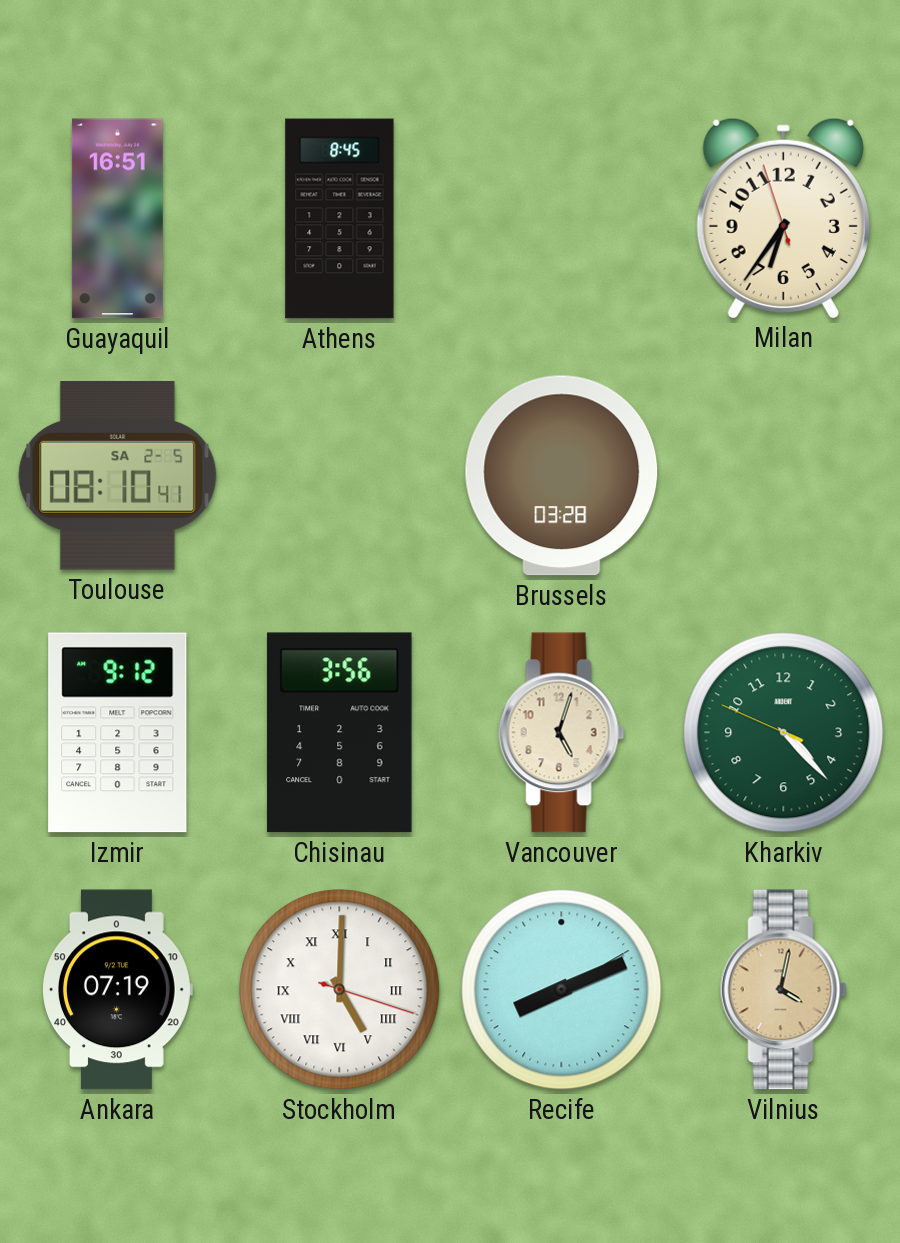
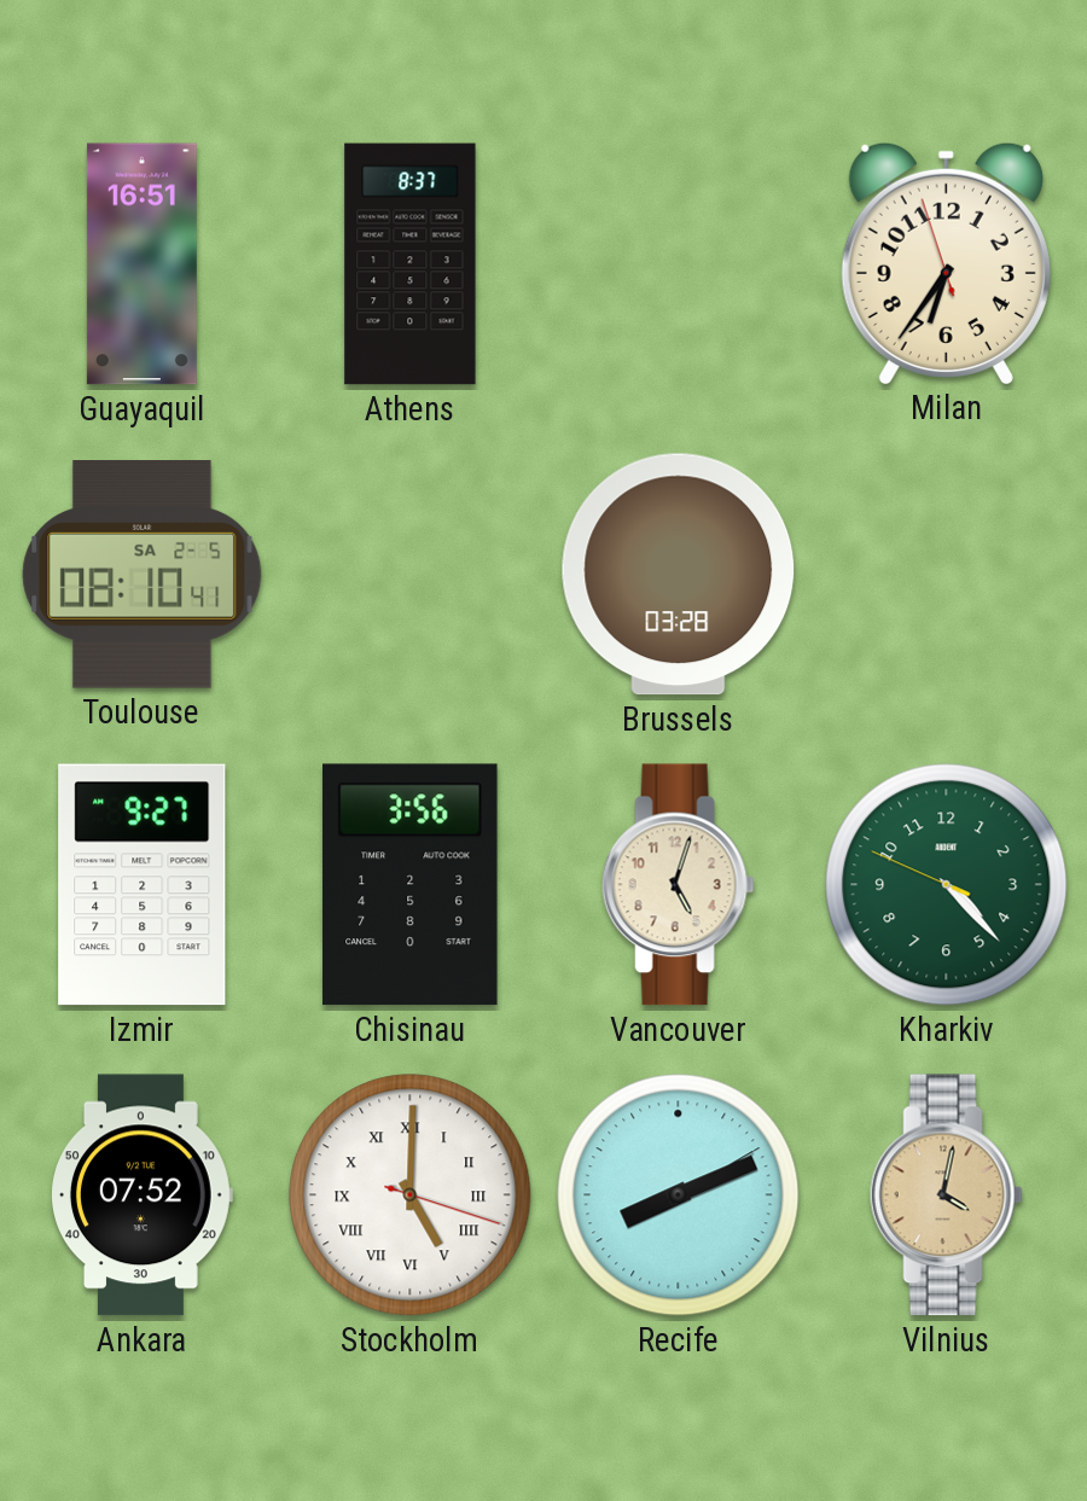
Athens: 8:45 -> 8:37
Izmir: 9:12 -> 9:27
Ankara: 07:19 -> 07:52
